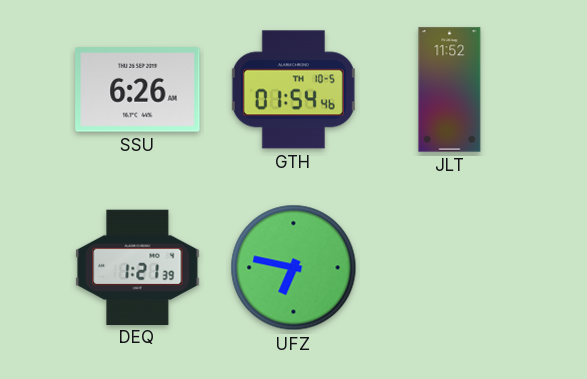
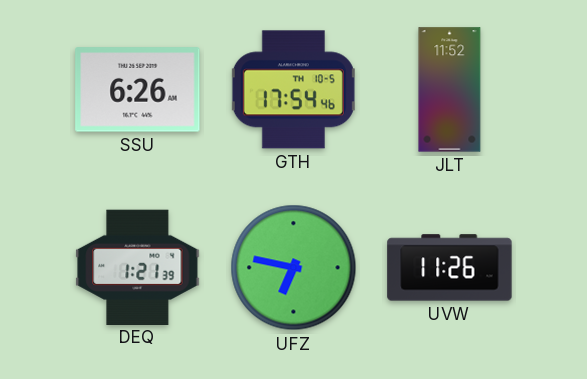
GTH: 01:54 -> 17:54
UVW: none -> 11:26
